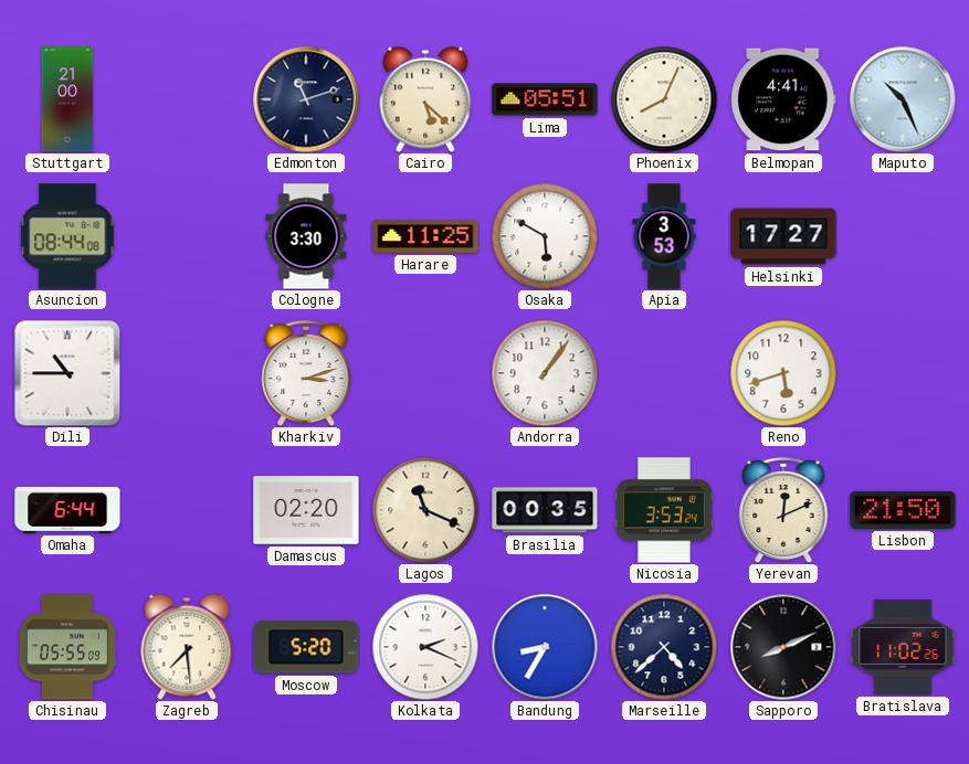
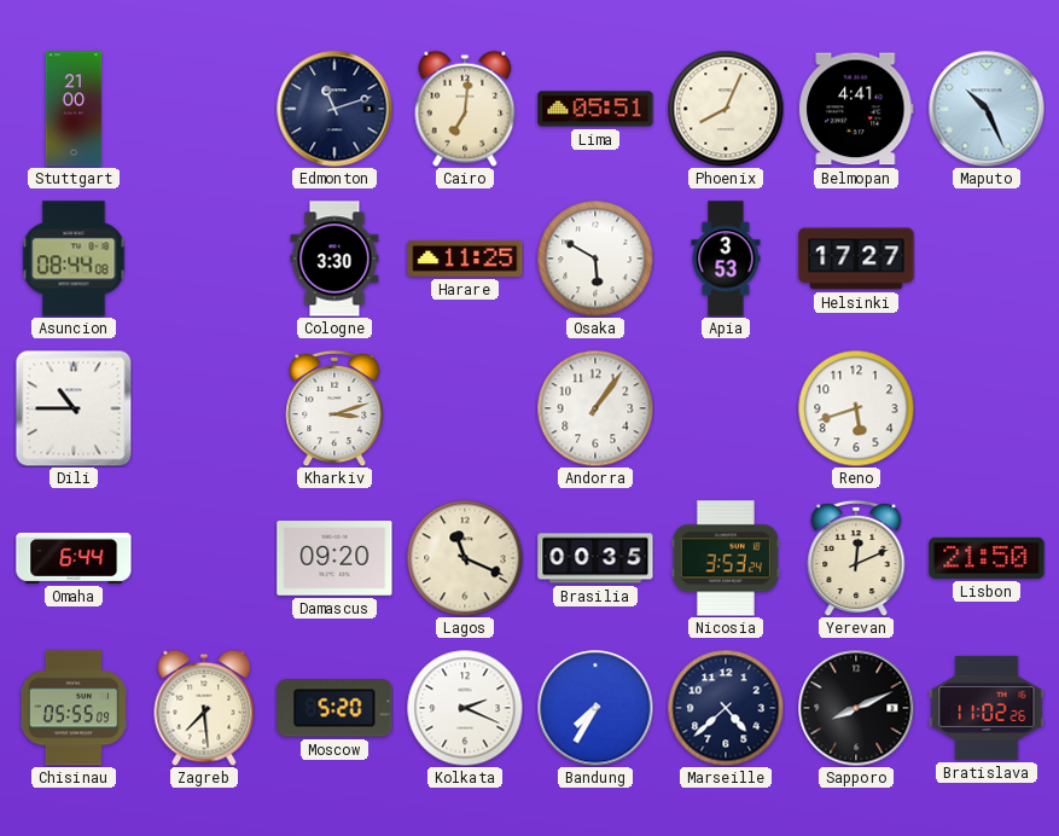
Cairo: 5:22 -> 7:01
Damascus: 02:20 -> 09:20
Bandung: 8:35 -> 7:35
